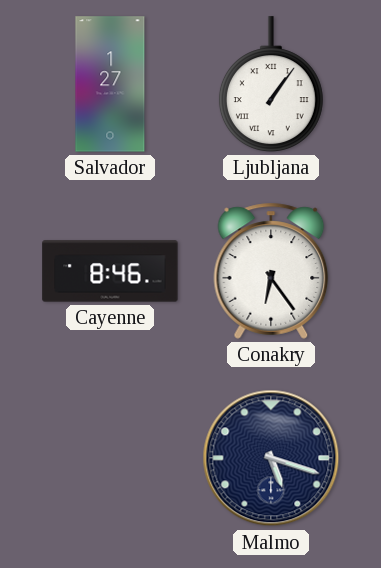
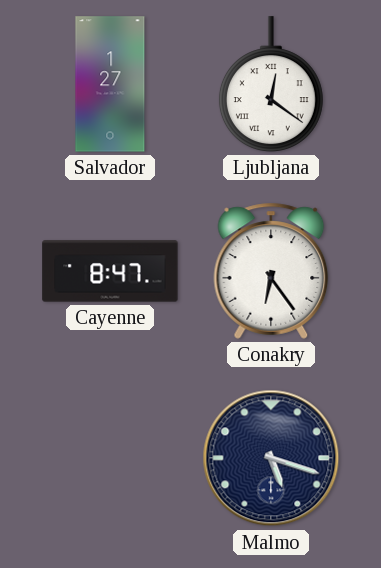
Ljubljana: 1:06 -> 12:21
Cayenne: 8:46 -> 8:47
